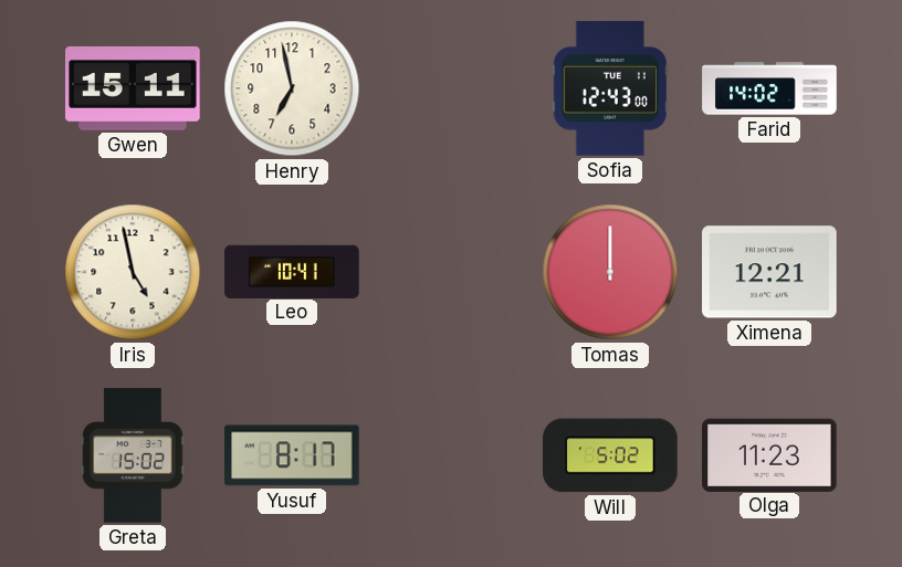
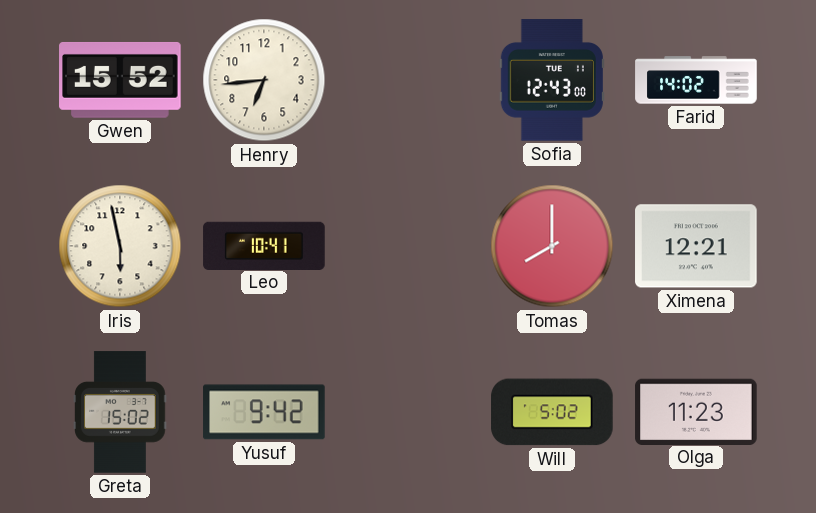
Gwen: 15:11 -> 15:52
Henry: 6:58 -> 6:44
Iris: 4:58 -> 5:58
Tomas: 12:00 -> 8:00
Yusuf: 8:17 -> 9:42
